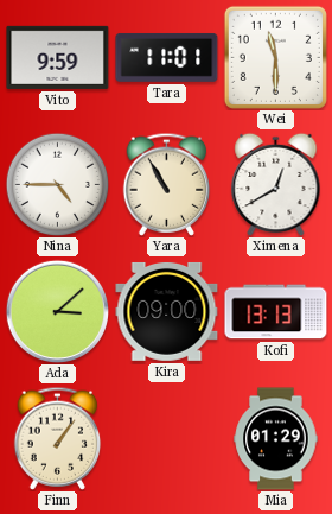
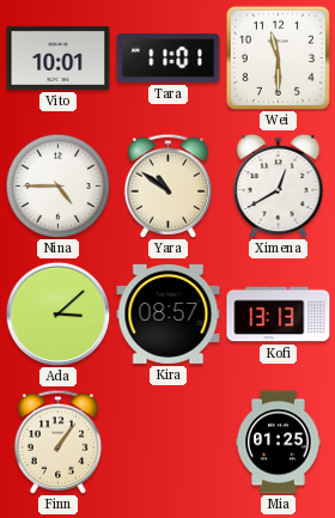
Vito: 9:59 -> 10:01
Yara: 10:55 -> 10:51
Kira: 09:00 -> 08:57
Mia: 01:29 -> 01:25
